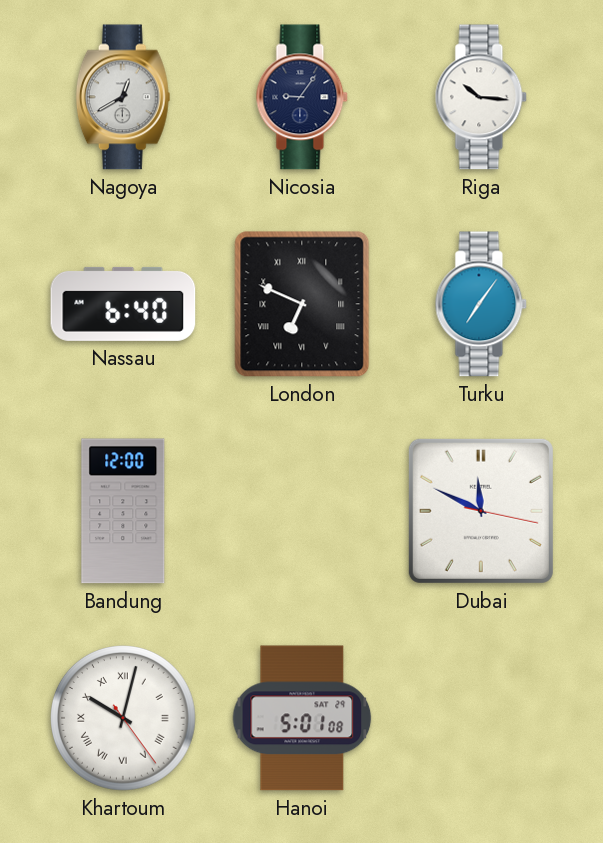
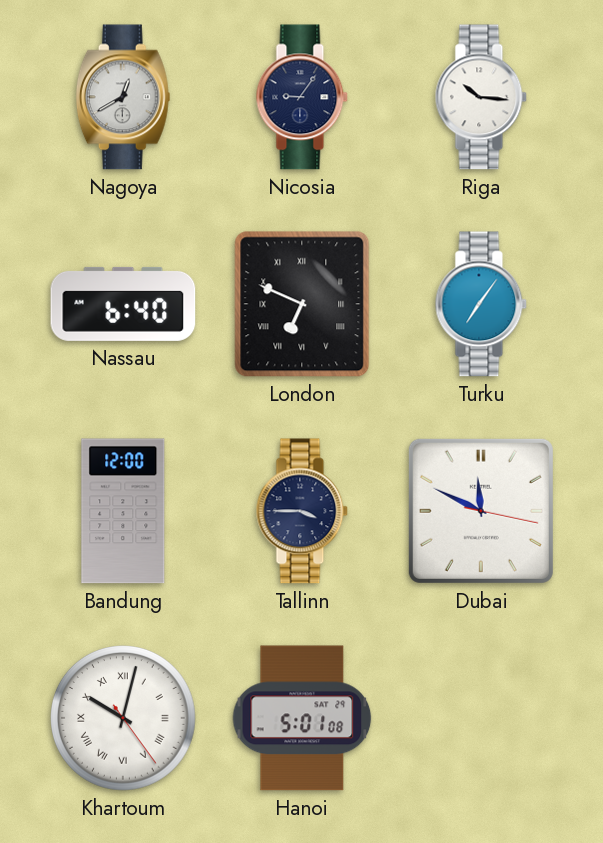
Tallinn: none -> 3:45
